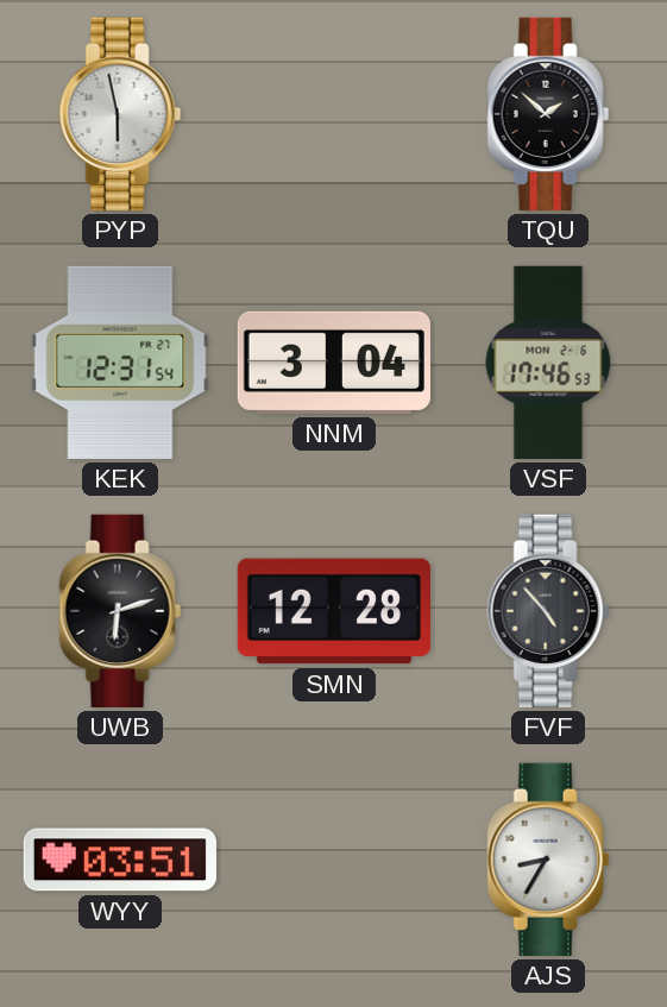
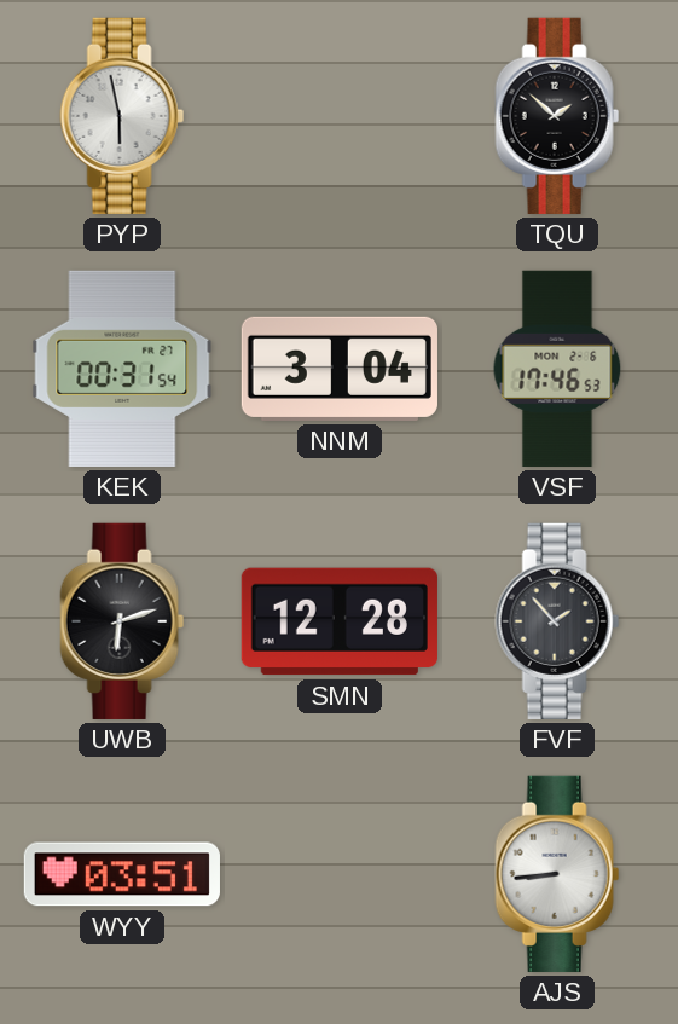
KEK: 12:31 -> 00:31
FVF: 4:53 -> 1:53
AJS: 8:35 -> 8:44
